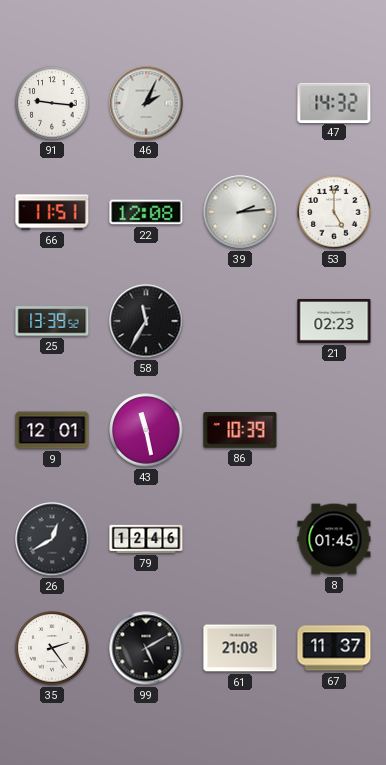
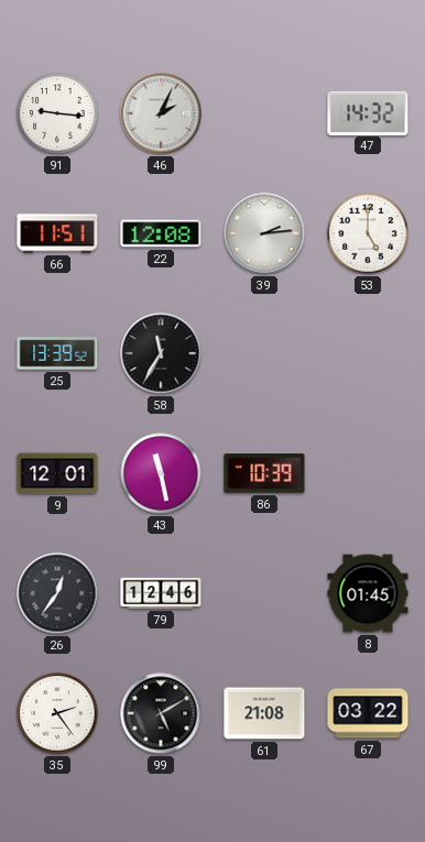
21: 02:23 -> none
26: 12:40 -> 12:36
67: 11:37 -> 03:22
